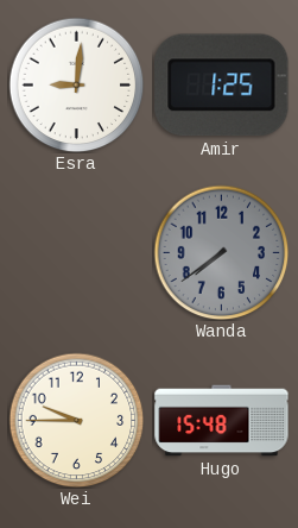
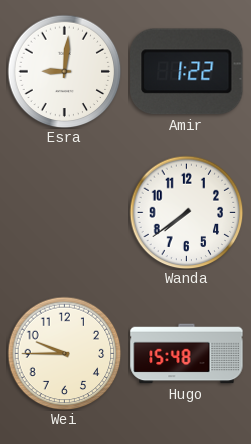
Amir: 1:25 -> 1:22
Wanda dial: grey -> white
